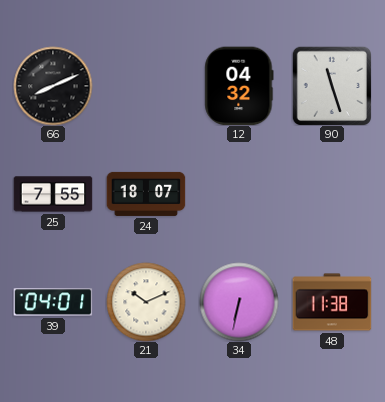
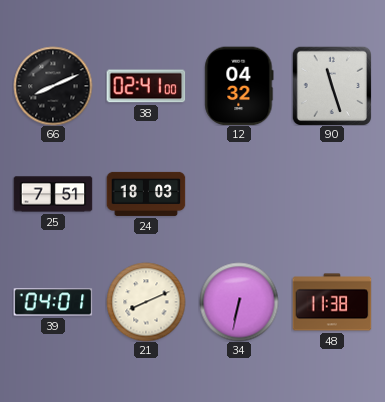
38: none -> 02:41
25: 7:55 -> 7:51
24: 18:07 -> 18:03
21: 10:11 -> 8:11
